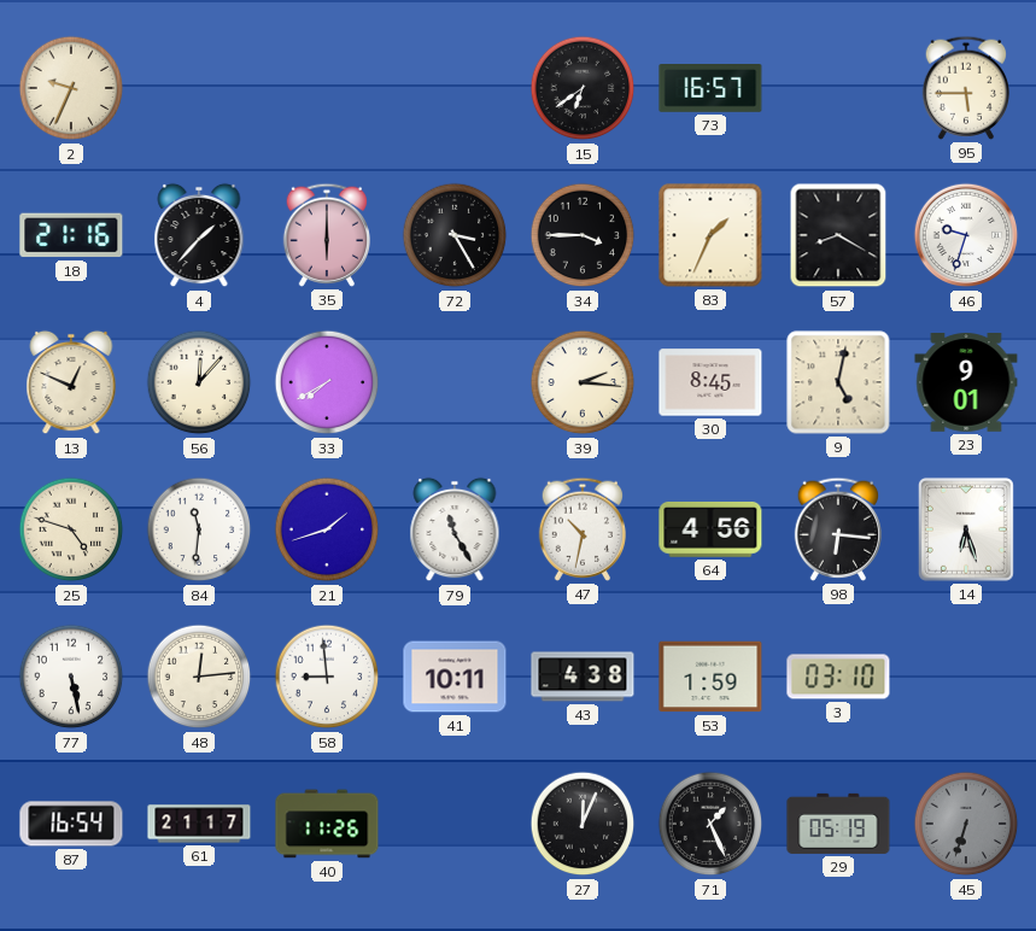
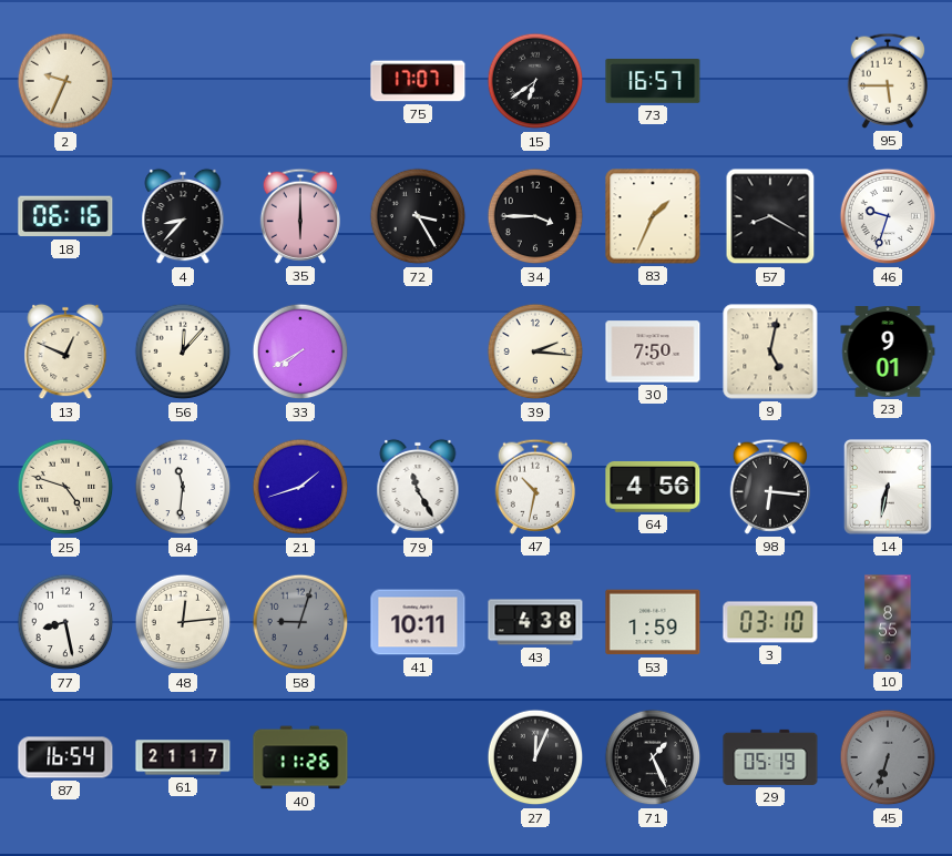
75: none -> 17:07
18: 21:16 -> 06:16
4: 1:37 -> 8:37
30: 8:45 -> 7:50
14: 6:27 -> 6:32
77: 5:28 -> 8:28
58: 8:59 -> 9:03
58 dial: white -> grey
10: none -> 8:55
